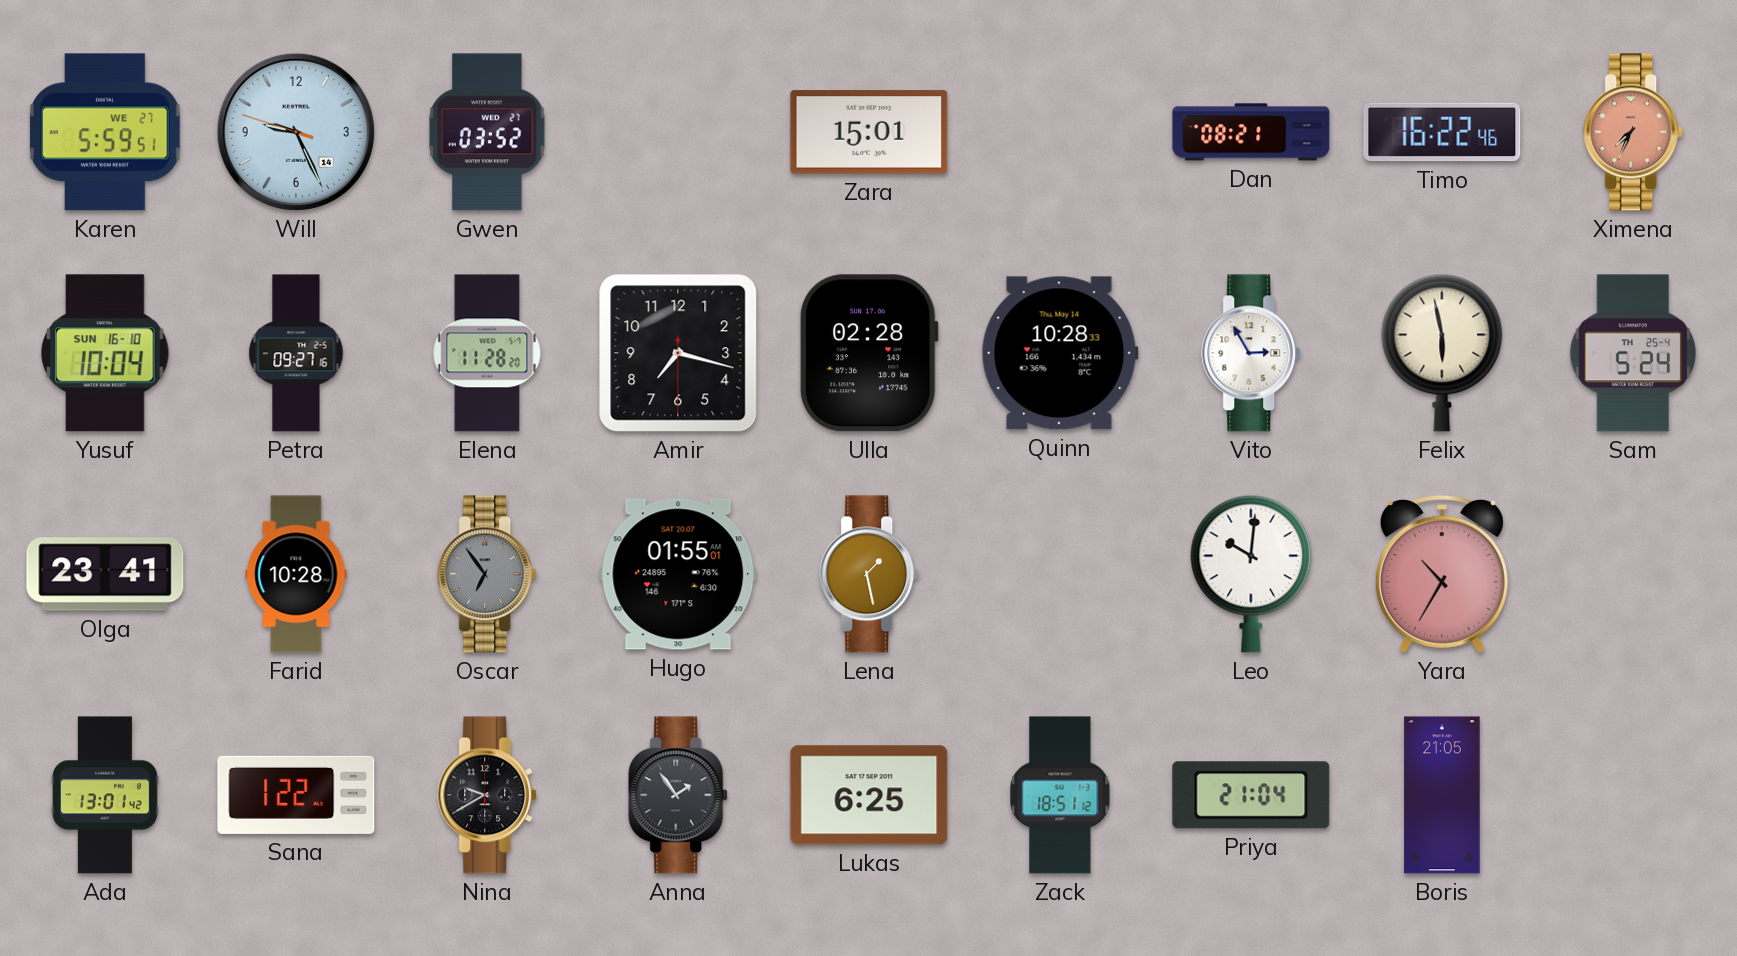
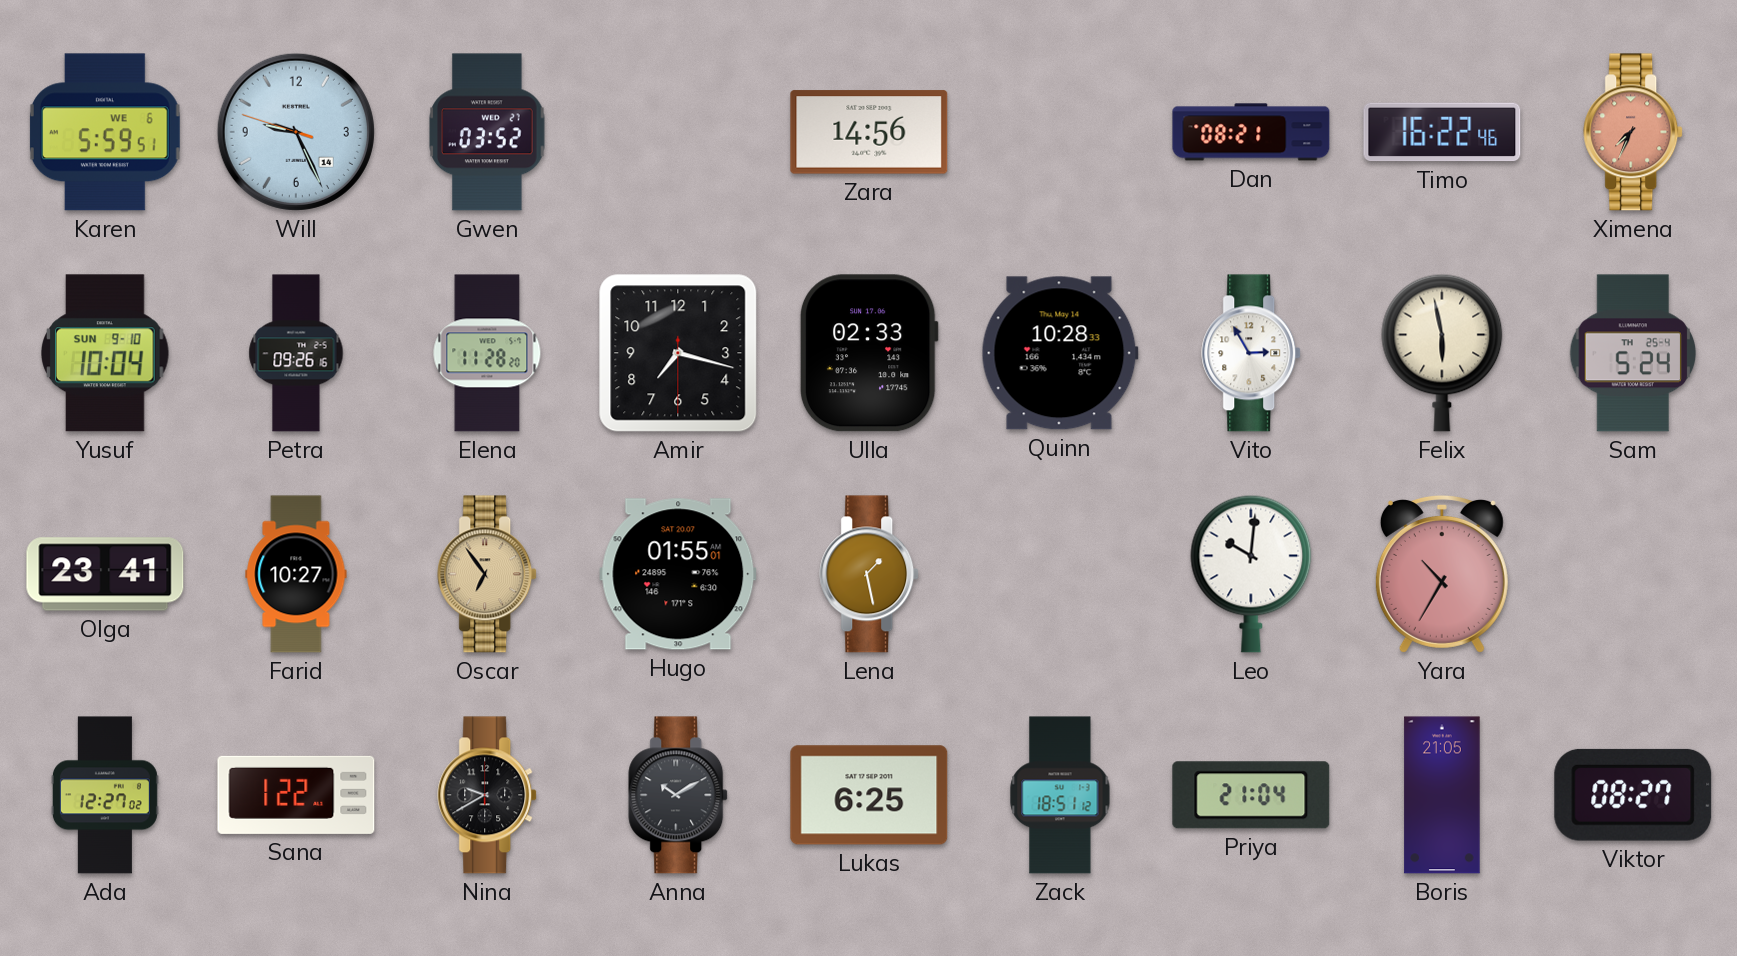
Karen date: WE 27 -> WE 6
Zara: 15:01 -> 14:56
Yusuf date: SUN 16-10 -> SUN 9-10
Petra: 09:27 -> 09:26
Ulla: 02:28 -> 02:33
Farid: 10:28 -> 10:27
Oscar dial: grey -> champagne
Ada: 13:01 -> 12:27
Anna: 1:54 -> 10:10
Viktor: none -> 08:27
